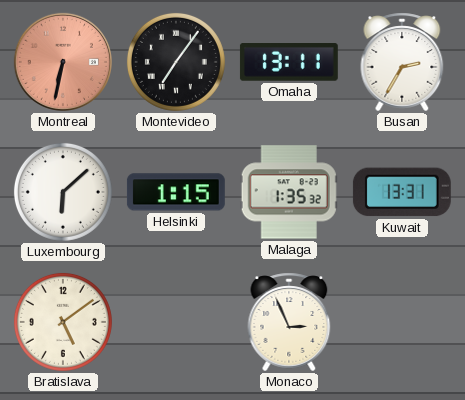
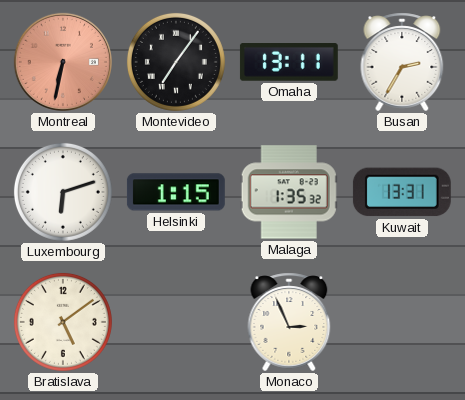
Luxembourg: 6:08 -> 6:12
